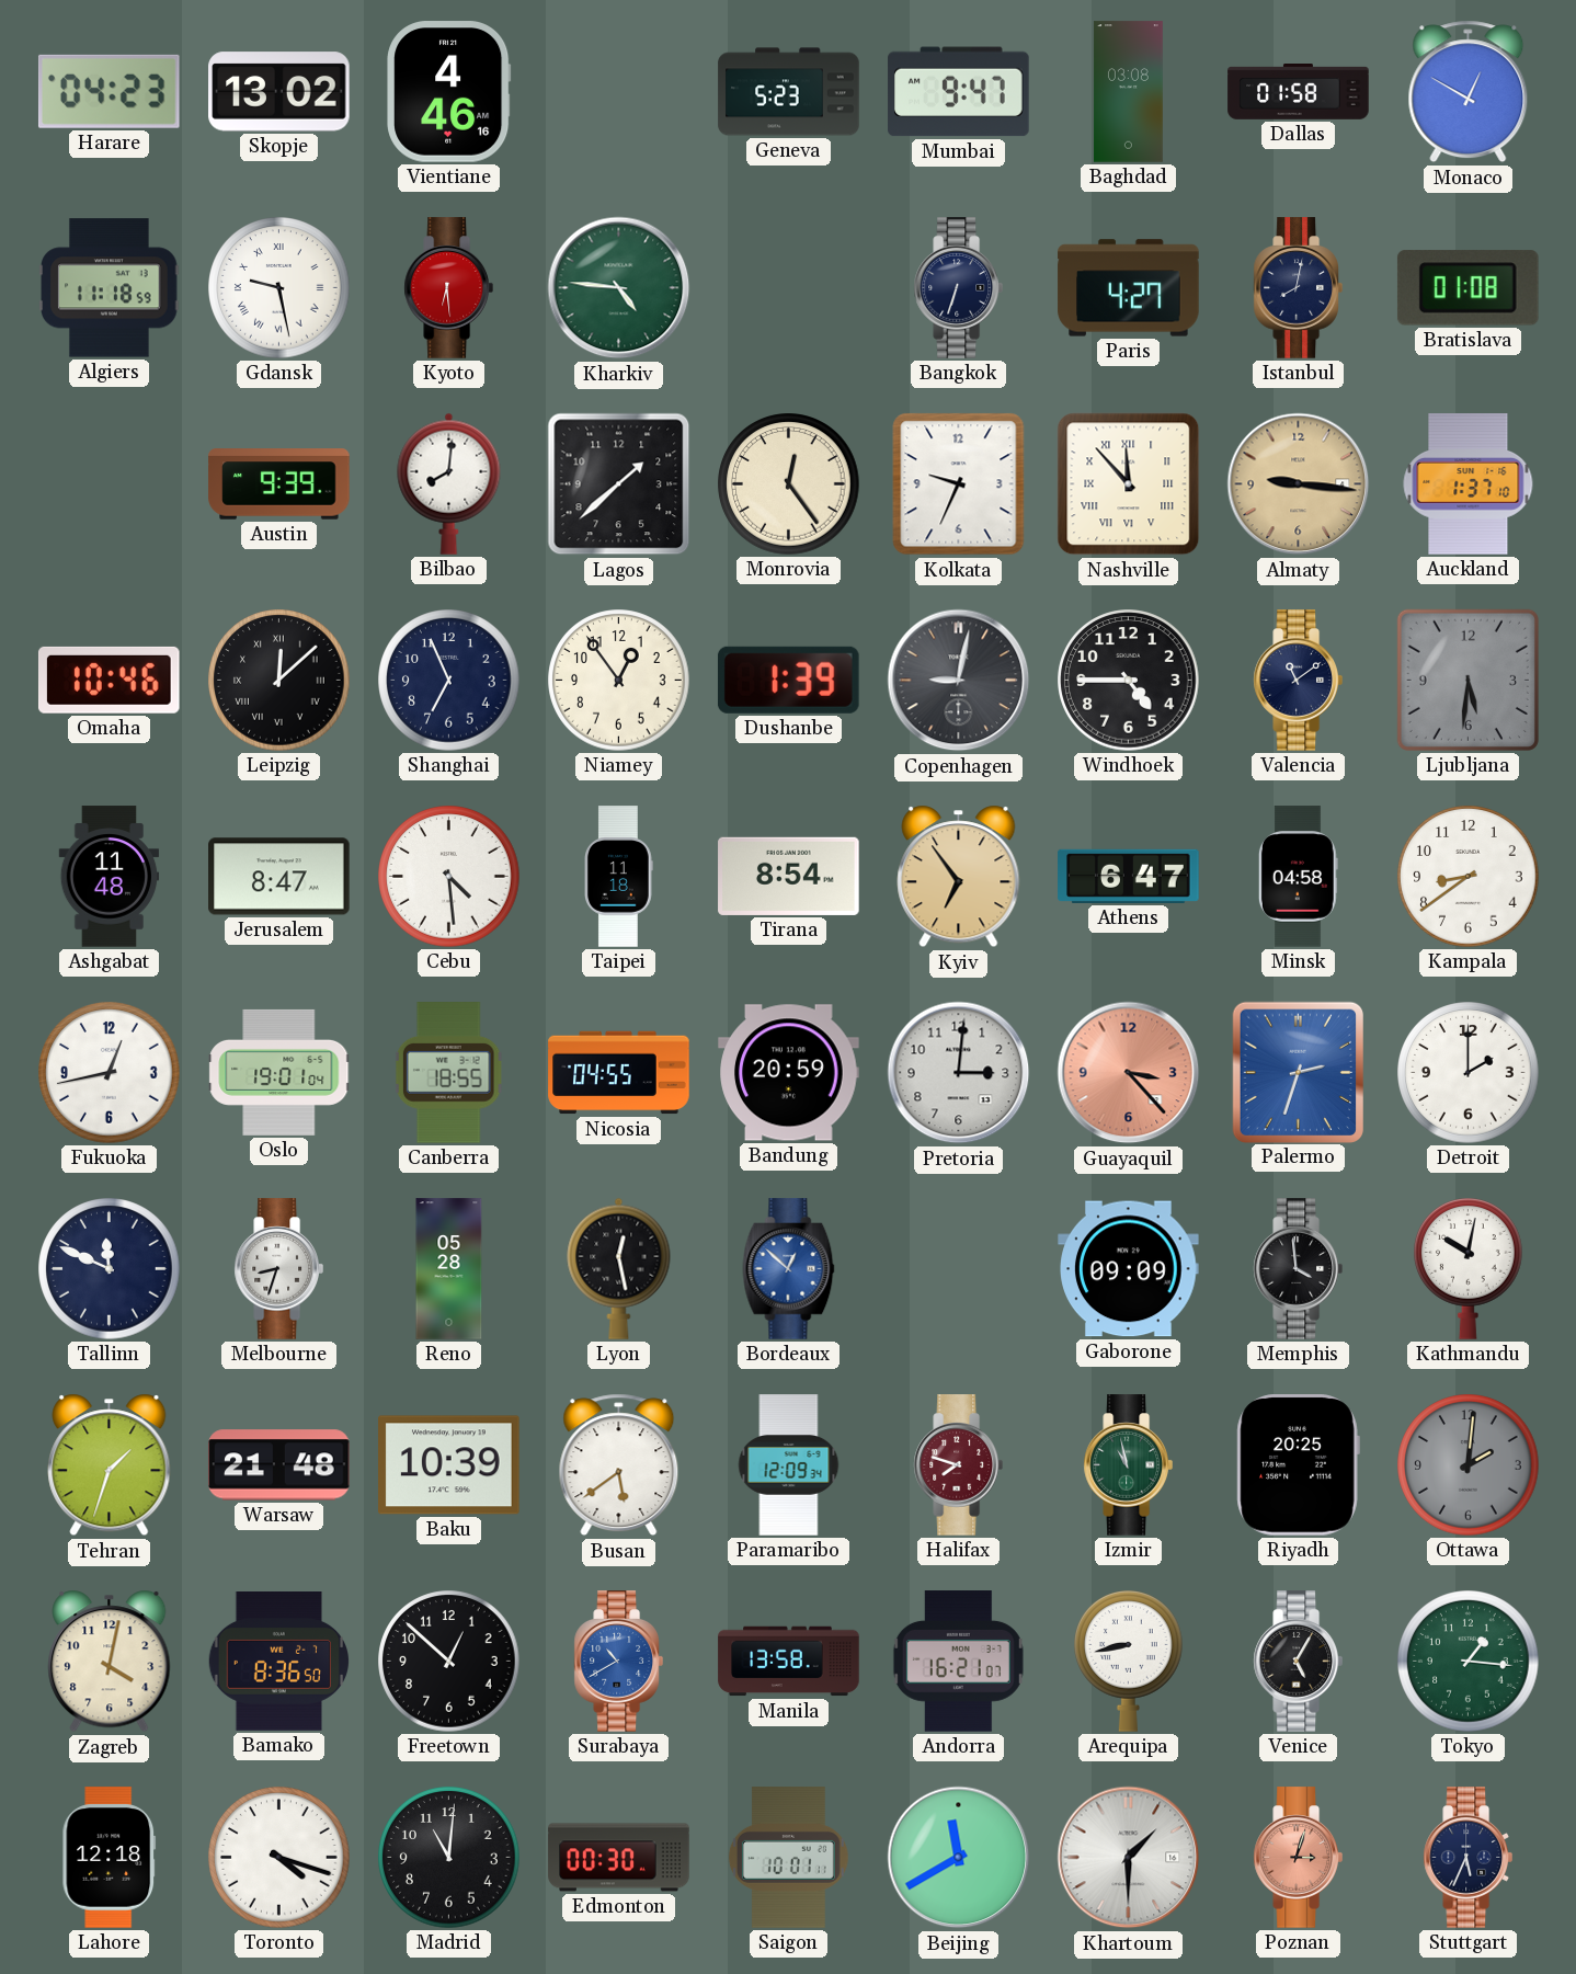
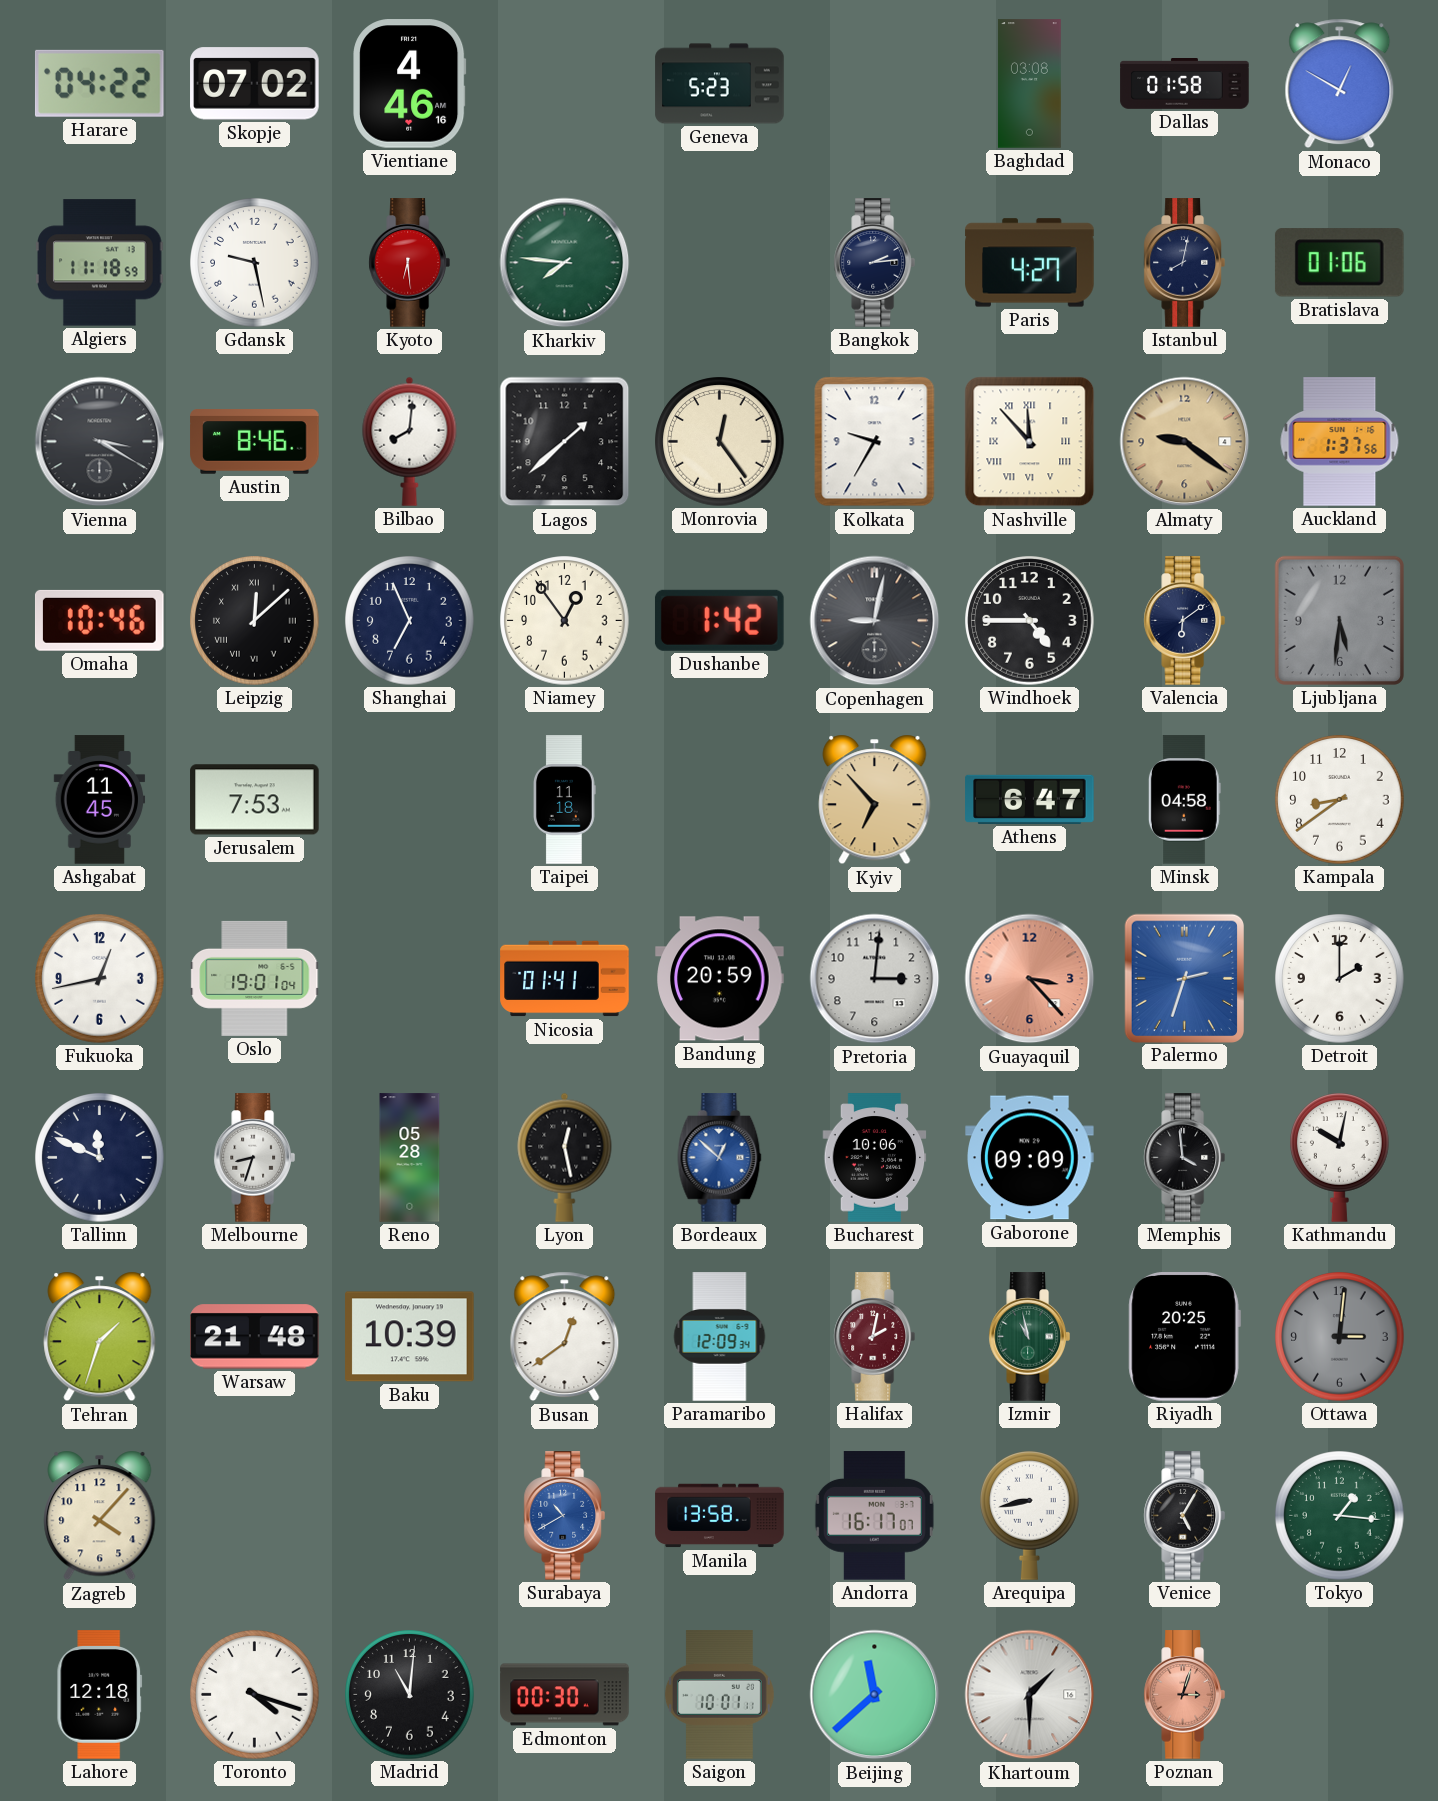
Harare: 04:23 -> 04:22
Skopje: 13:02 -> 07:02
Mumbai: 9:47 -> none
Gdansk numerals: Roman -> Arabic
Kharkiv: 4:46 -> 7:46
Bangkok: 6:33 -> 2:14
Bratislava: 01:08 -> 01:06
Vienna: none -> 3:20
Austin: 9:39 -> 8:46
Kolkata: 9:34 -> 9:35
Almaty: 9:16 -> 9:21
Auckland: 1:37:10 -> 1:37:56
Dushanbe: 1:39 -> 1:42
Valencia: 11:09 -> 6:09
Ashgabat: 11:48 -> 11:45
Jerusalem: 8:47 -> 7:53
Cebu: 4:29 -> none
Tirana: 8:54 -> none
Kyiv: 6:54 -> 6:53
Canberra: 18:55 -> none
Nicosia: 04:55 -> 01:41
Bucharest: none -> 10:06
Busan: 5:39 -> 12:39
Halifax: 7:48 -> 2:02
Ottawa: 2:01 -> 3:01
Zagreb: 4:02 -> 4:07
Bamako: 8:36 -> none
Freetown: 12:52 -> none
Andorra: 16:21 -> 16:17
Beijing: 11:40 -> 11:38
Stuttgart: 5:34 -> none
